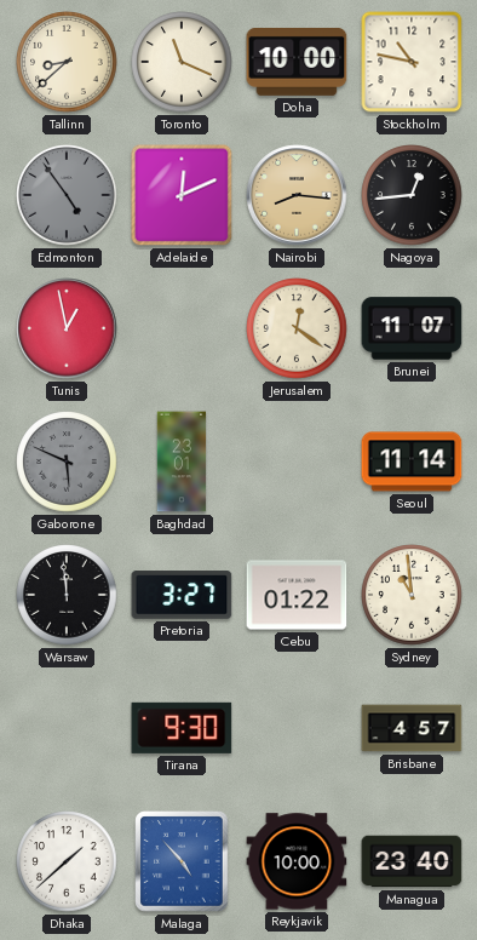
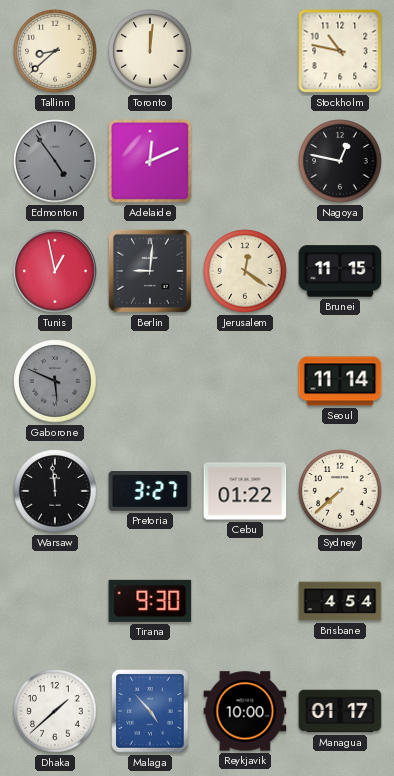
Toronto: 11:19 -> 12:01
Doha: 10:00 -> none
Nairobi: 8:16 -> none
Nagoya: 12:44 -> 12:47
Berlin: none -> 9:01
Brunei: 11:07 -> 11:15
Baghdad: 23:01 -> none
Sydney: 10:59 -> 7:38
Brisbane: 4:57 -> 4:54
Managua: 23:40 -> 01:17
